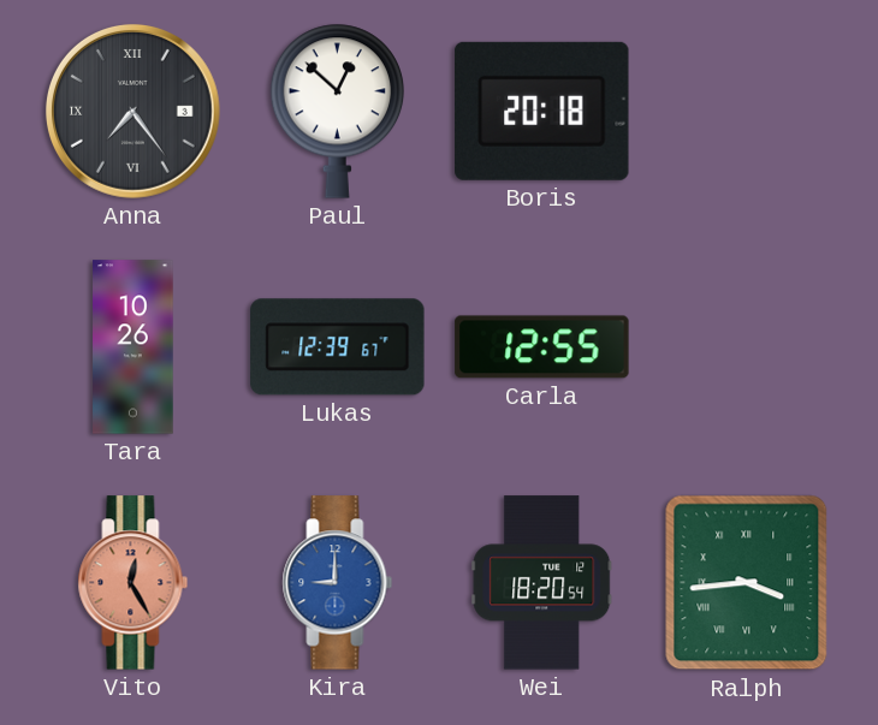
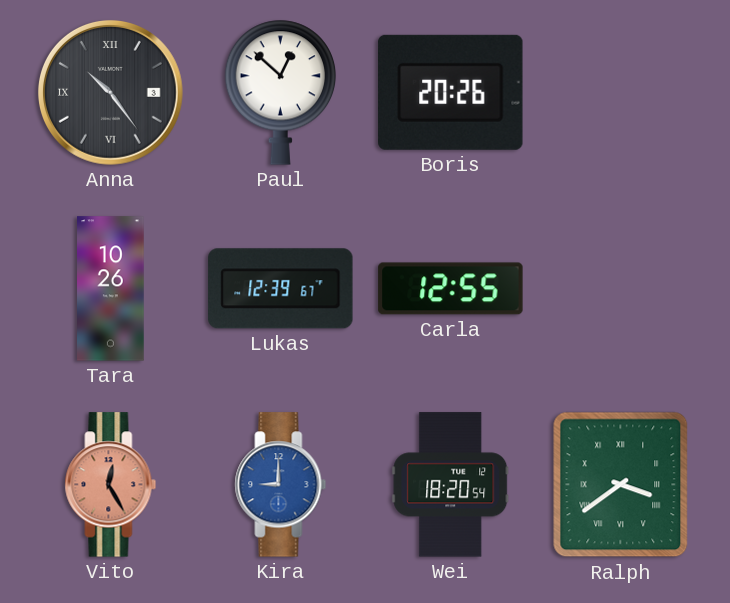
Anna: 7:24 -> 10:24
Boris: 20:18 -> 20:26
Ralph: 3:44 -> 3:39
